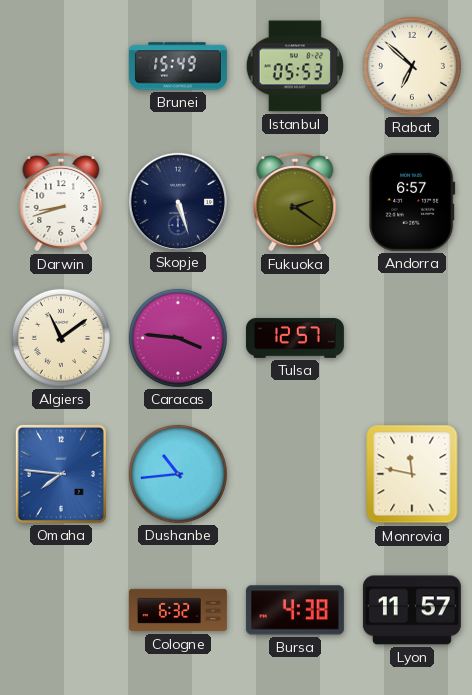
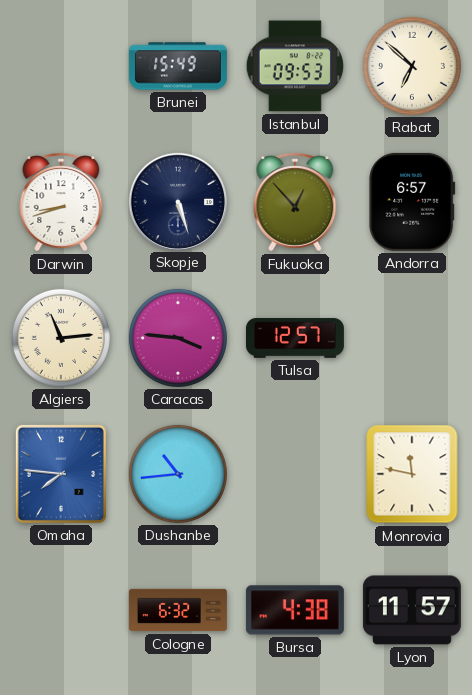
Istanbul: 05:53 -> 09:53
Fukuoka: 2:21 -> 12:53
Algiers: 11:09 -> 11:14
